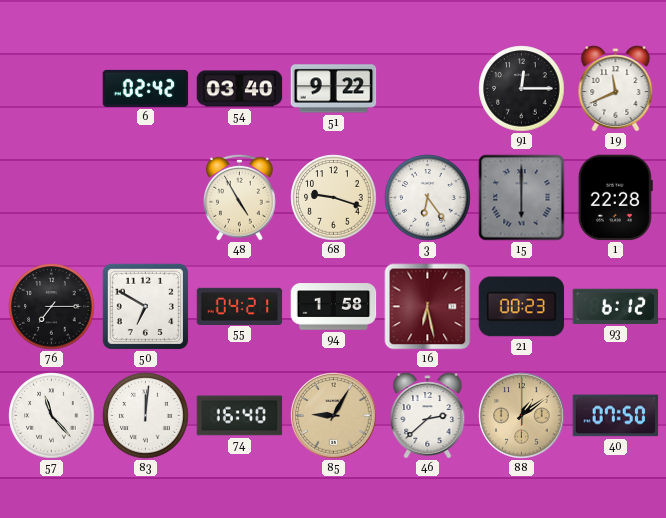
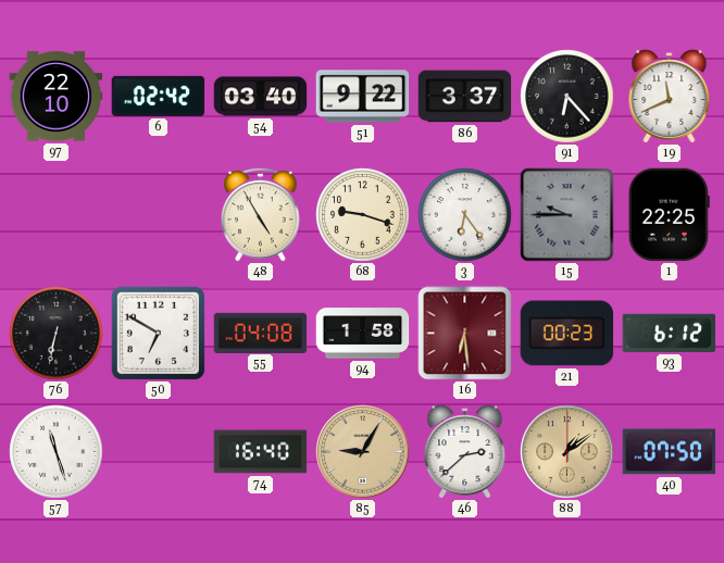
97: none -> 22:10
86: none -> 3:37
91: 12:15 -> 6:23
15: 6:00 -> 9:45
1: 22:28 -> 22:25
76: 7:15 -> 6:32
55: 04:21 -> 04:08
16: 6:28 -> 6:29
57: 11:23 -> 11:27
83: 12:01 -> none
